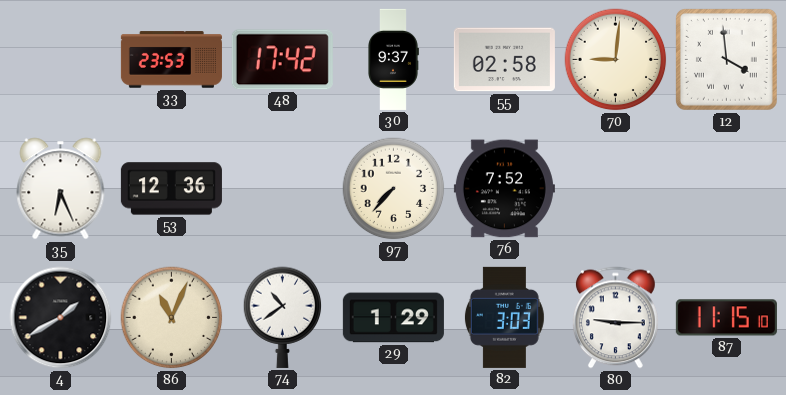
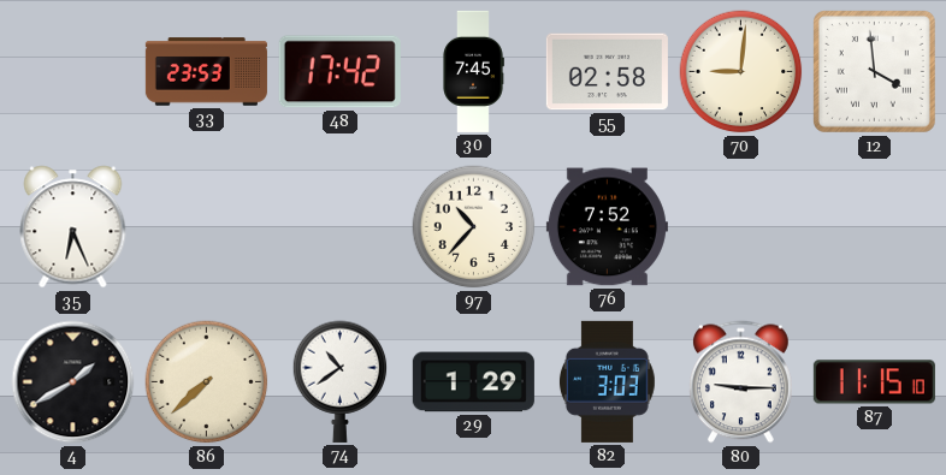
30: 9:37 -> 7:45
53: 12:36 -> none
97: 7:37 -> 10:37
86: 11:04 -> 7:38
